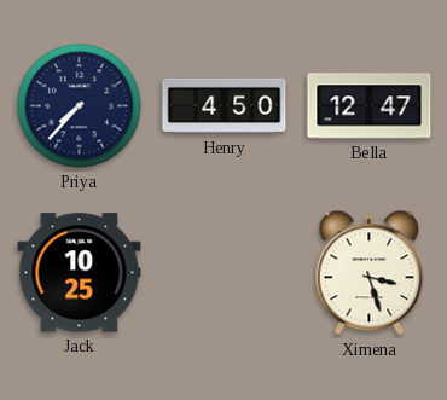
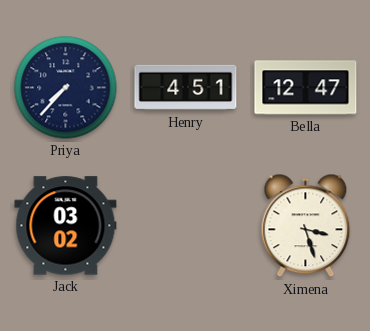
Henry: 4:50 -> 4:51
Jack: 10:25 -> 03:02
